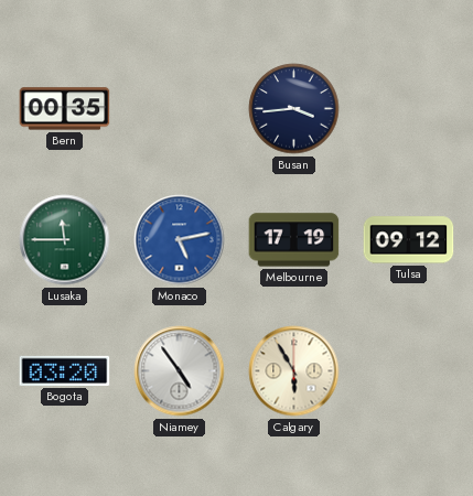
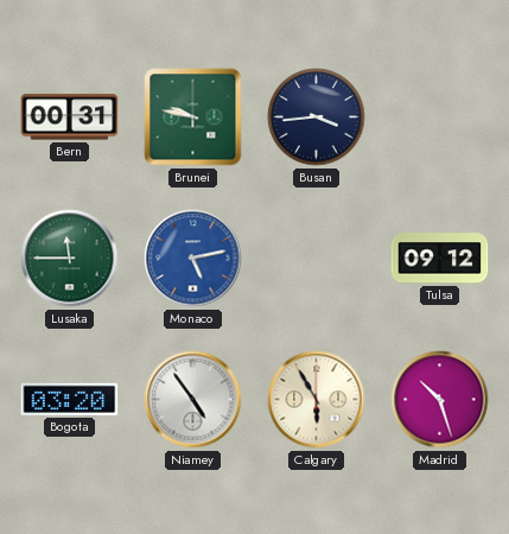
Bern: 00:35 -> 00:31
Brunei: none -> 9:47
Melbourne: 17:19 -> none
Madrid: none -> 10:27
